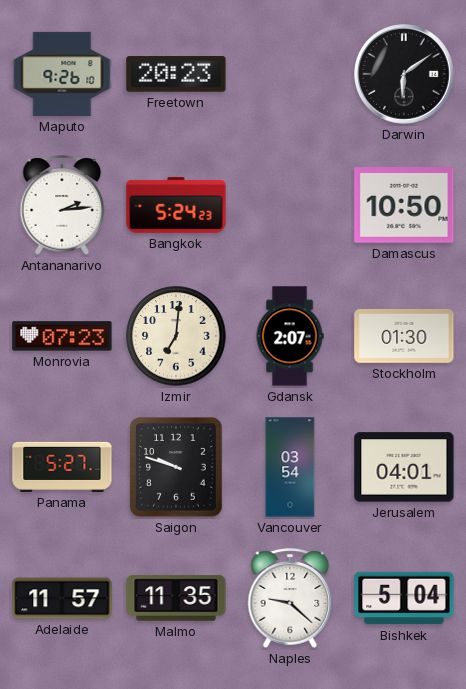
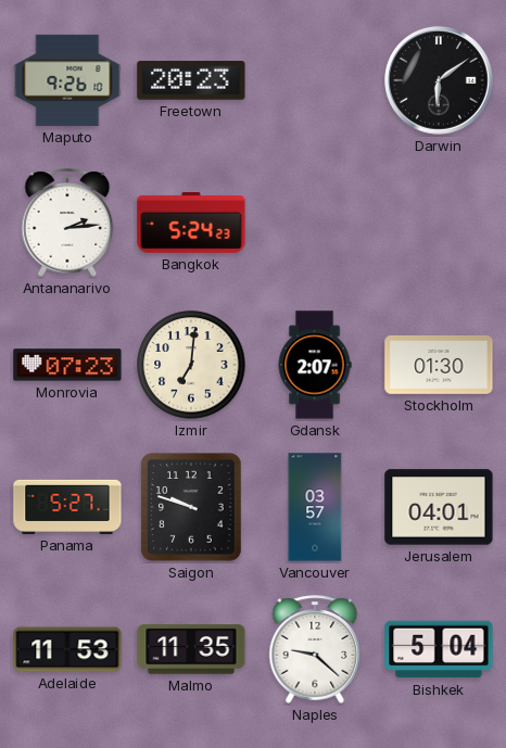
Damascus: 10:50 -> none
Vancouver: 03:54 -> 03:57
Adelaide: 11:57 -> 11:53
